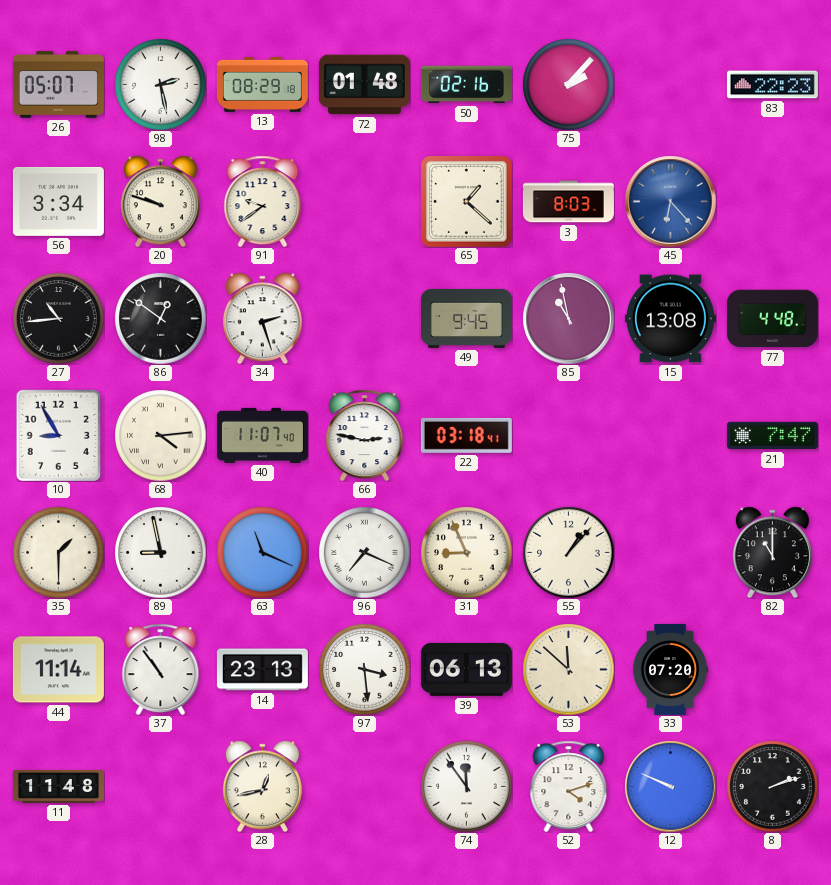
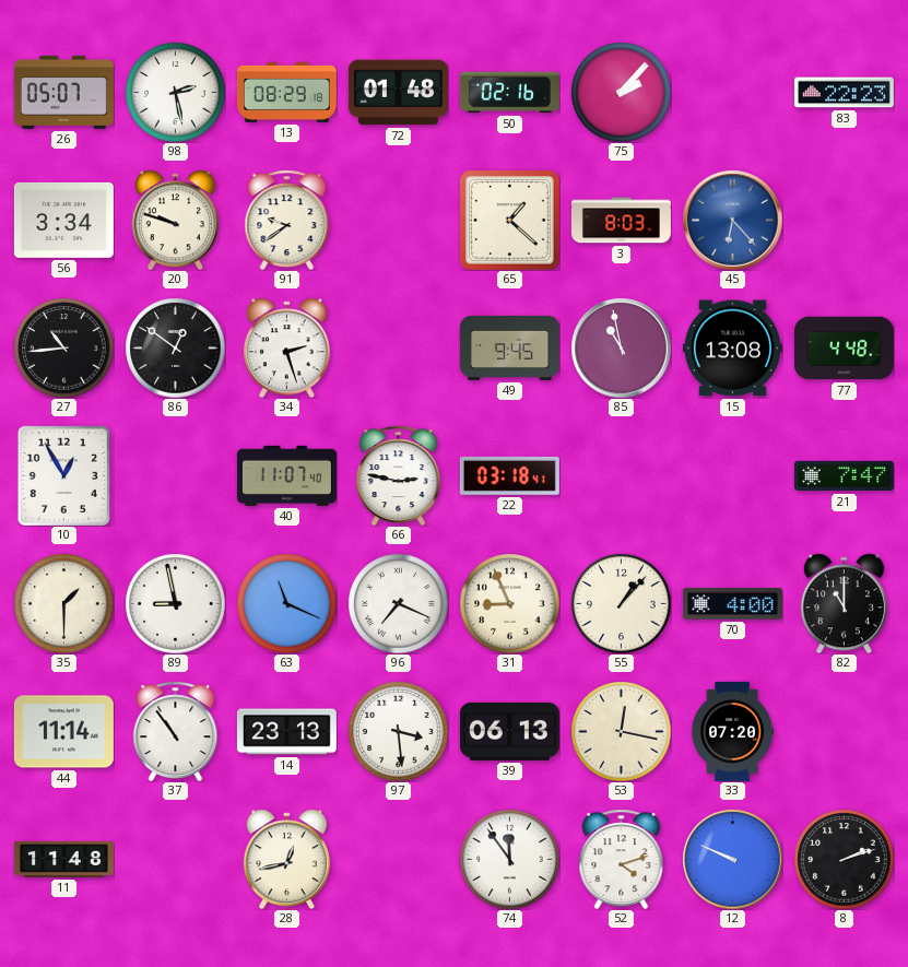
10: 8:55 -> 12:55
68: 4:14 -> none
70: none -> 4:00
53: 11:52 -> 12:17
